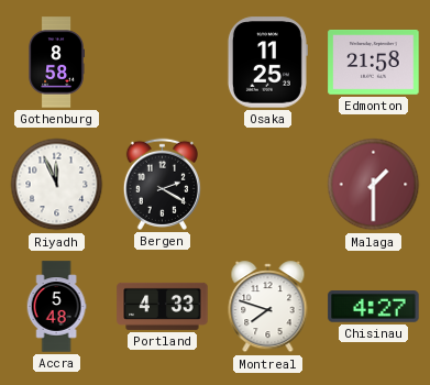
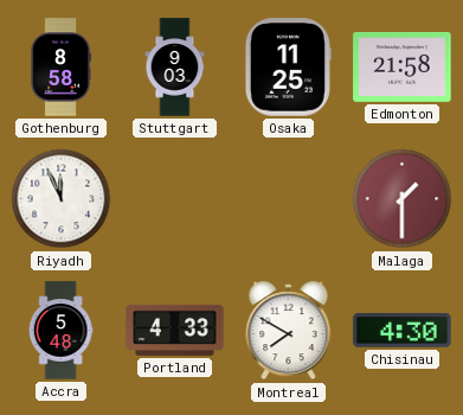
Stuttgart: none -> 9:03
Bergen: 2:20 -> none
Montreal: 7:48 -> 7:50
Chisinau: 4:27 -> 4:30
